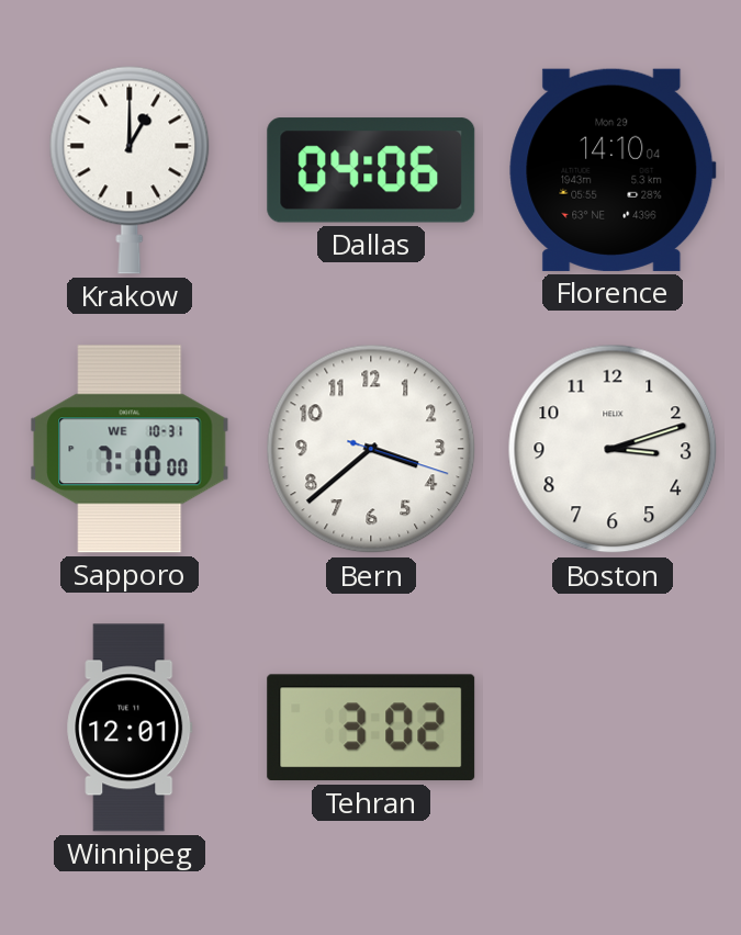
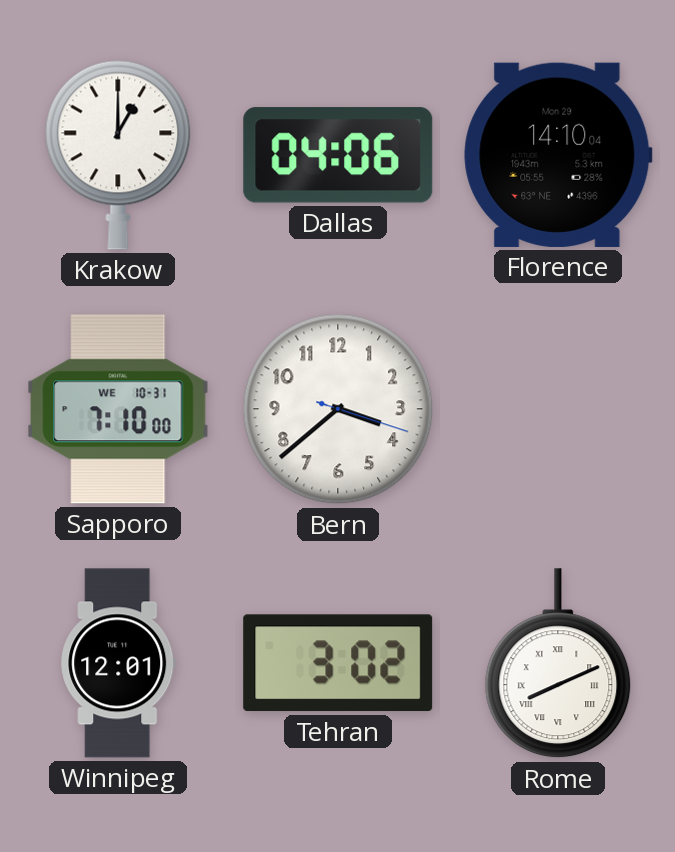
Boston: 3:12 -> none
Rome: none -> 8:11
